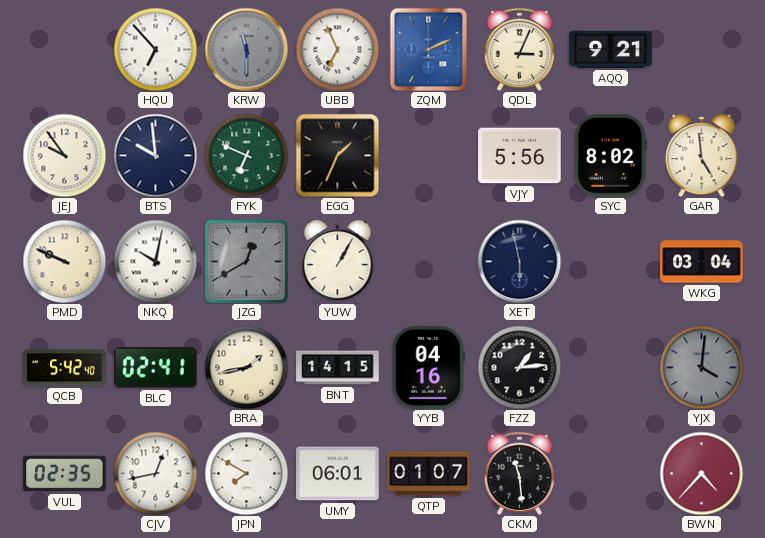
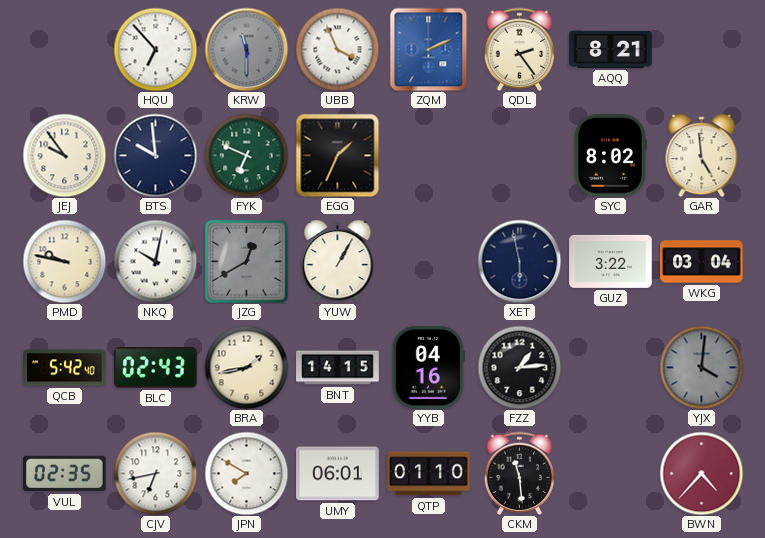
UBB: 6:56 -> 3:56
QDL: 3:04 -> 2:24
AQQ: 9:21 -> 8:21
VJY: 5:56 -> none
PMD: 9:49 -> 9:47
GUZ: none -> 3:22
BLC: 02:41 -> 02:43
CJV: 12:43 -> 6:43
QTP: 01:07 -> 01:10
